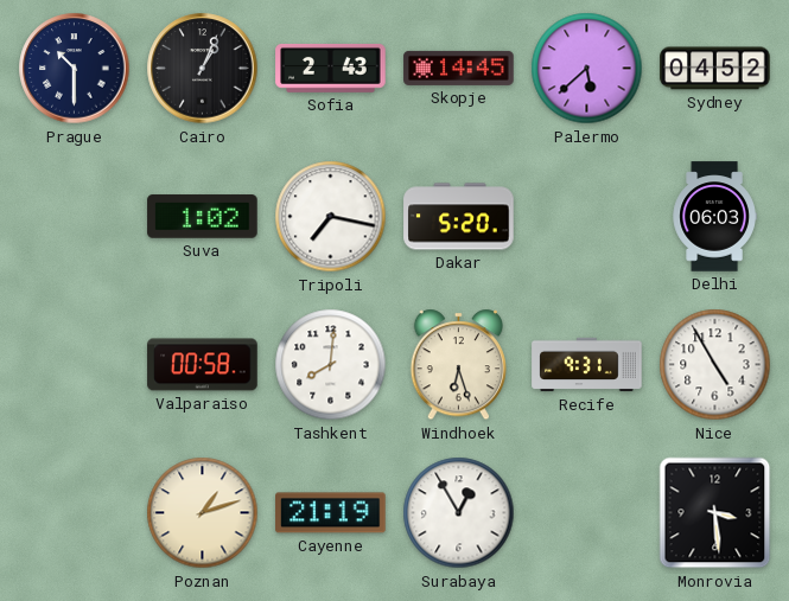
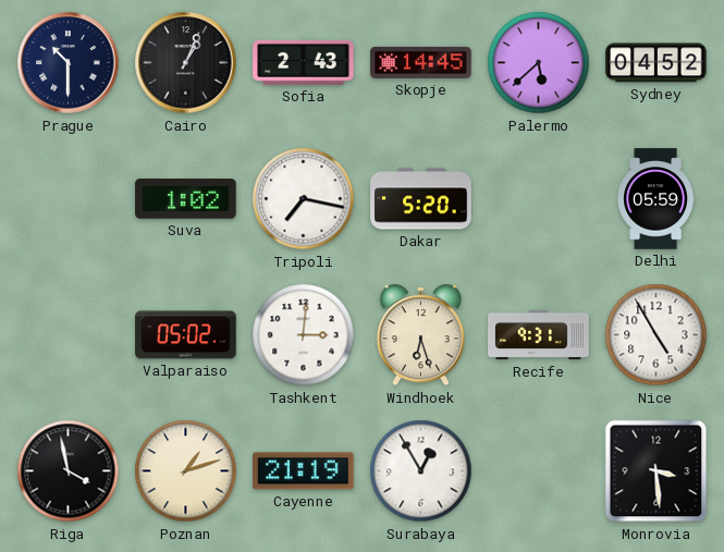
Delhi: 06:03 -> 05:59
Valparaiso: 00:58 -> 05:02
Tashkent: 8:01 -> 3:01
Riga: none -> 3:58
